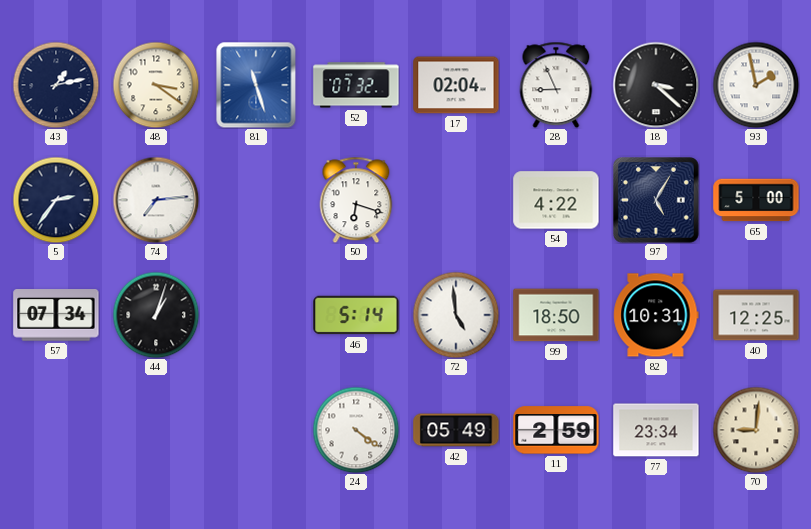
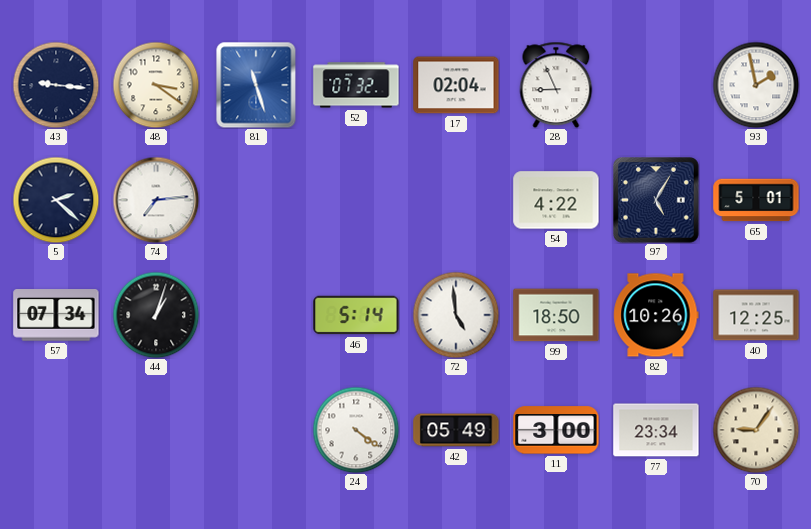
43: 1:13 -> 9:16
18: 3:22 -> none
5: 2:36 -> 2:22
50: 6:18 -> none
65: 5:00 -> 5:01
82: 10:31 -> 10:26
11: 2:59 -> 3:00
70: 9:01 -> 9:06
